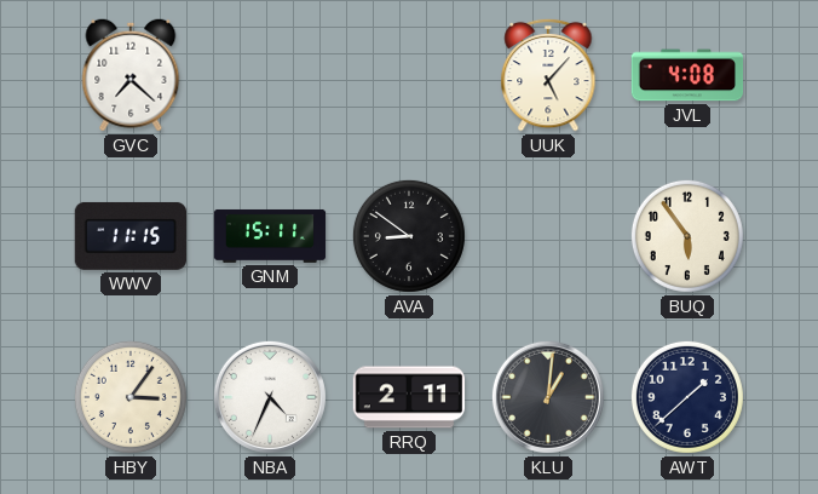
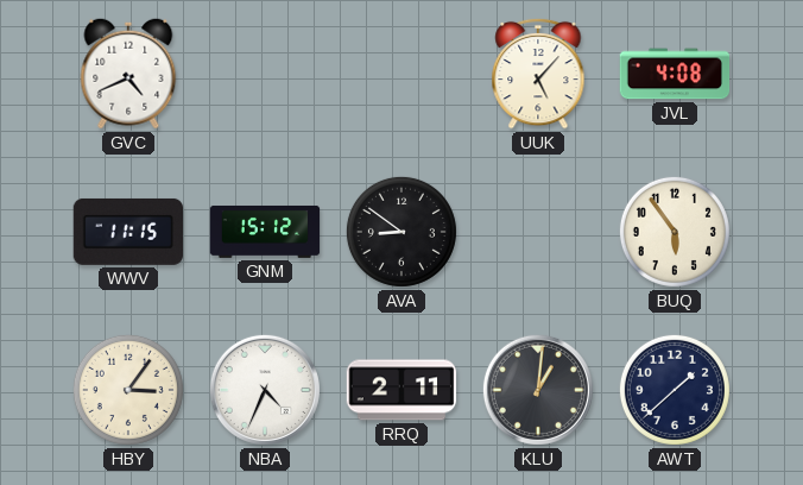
GVC: 7:22 -> 4:41
GNM: 15:11 -> 15:12
